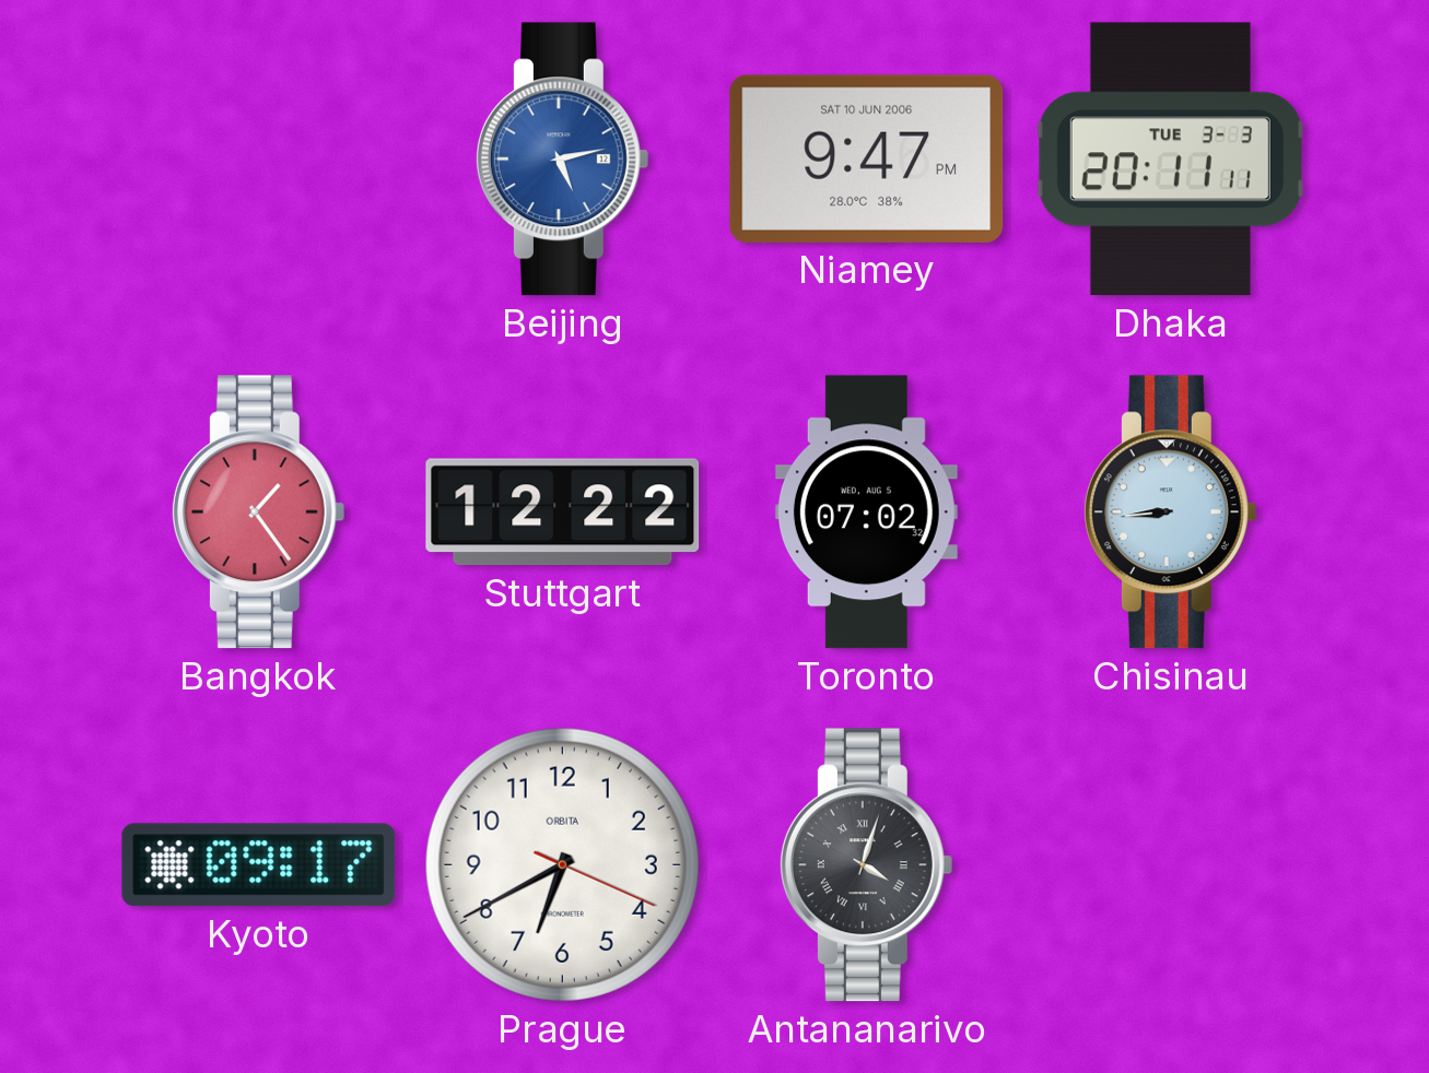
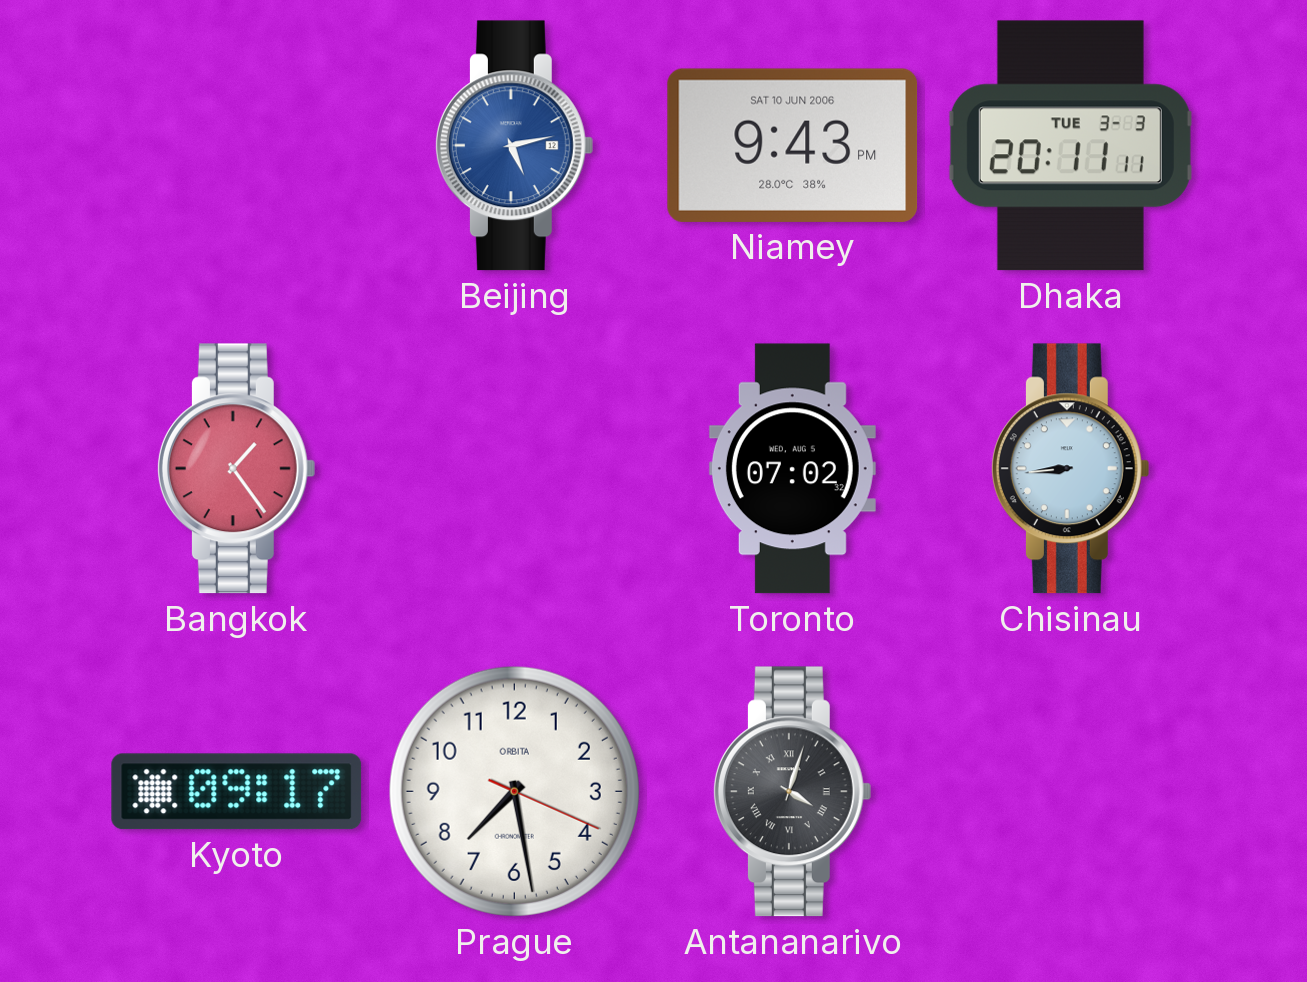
Niamey: 9:47 -> 9:43
Stuttgart: 12:22 -> none
Prague: 6:40 -> 7:28
